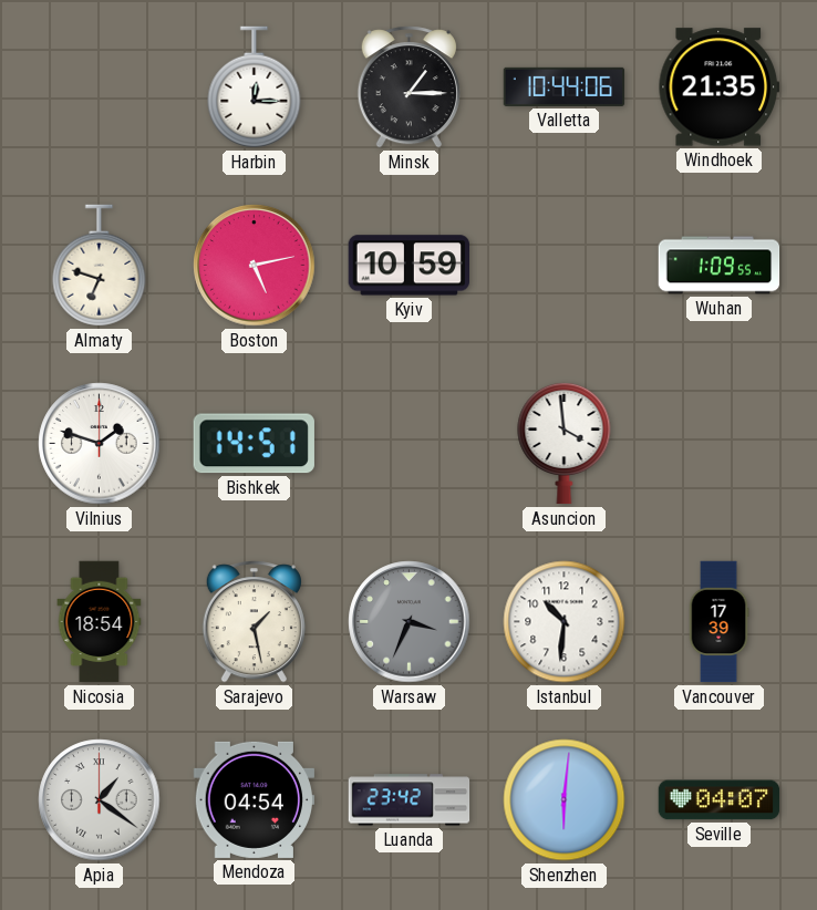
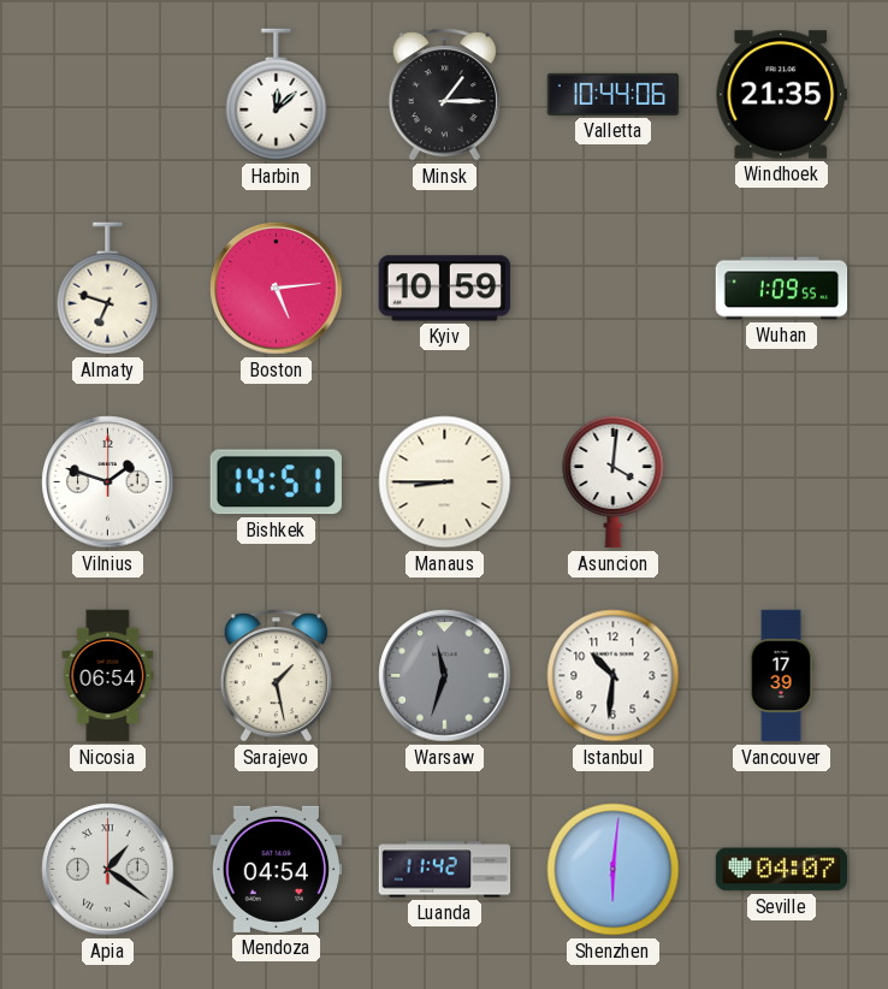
Harbin: 12:15 -> 12:08
Boston: 5:13 -> 5:14
Manaus: none -> 8:45
Asuncion: 3:59 -> 4:01
Nicosia: 18:54 -> 06:54
Warsaw: 3:34 -> 11:33
Luanda: 23:42 -> 11:42
